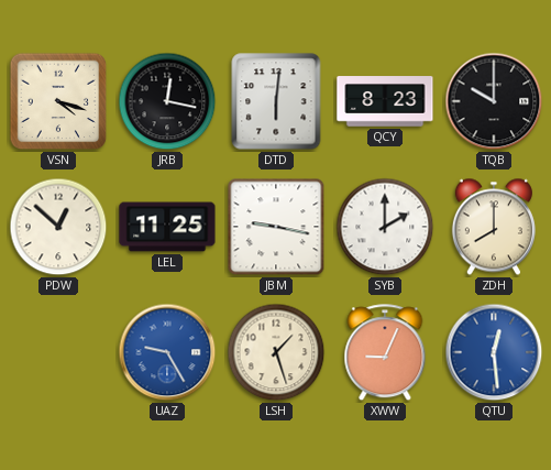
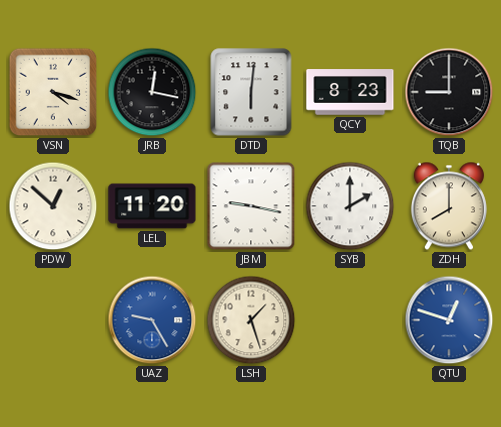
TQB: 10:00 -> 9:00
LEL: 11:25 -> 11:20
XWW: 9:04 -> none
QTU: 12:29 -> 12:48
